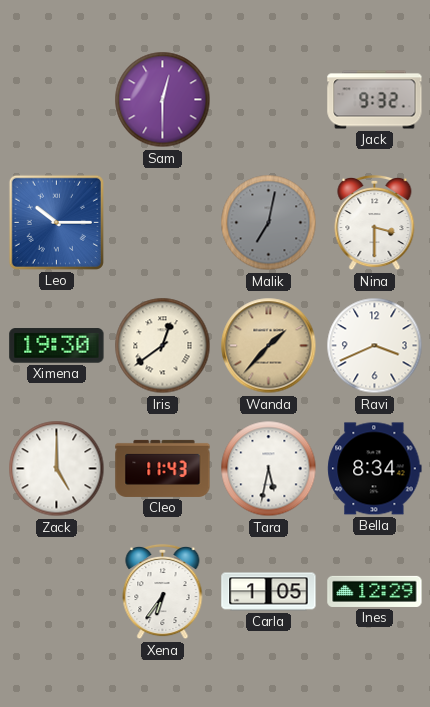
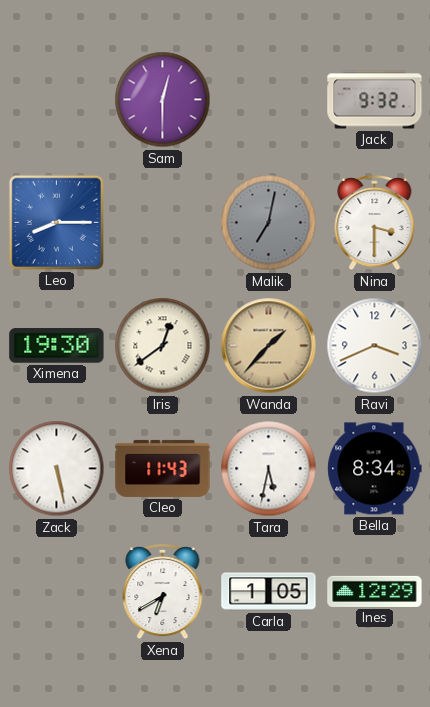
Leo: 10:15 -> 8:15
Zack: 5:00 -> 5:28
Xena: 6:36 -> 6:40
